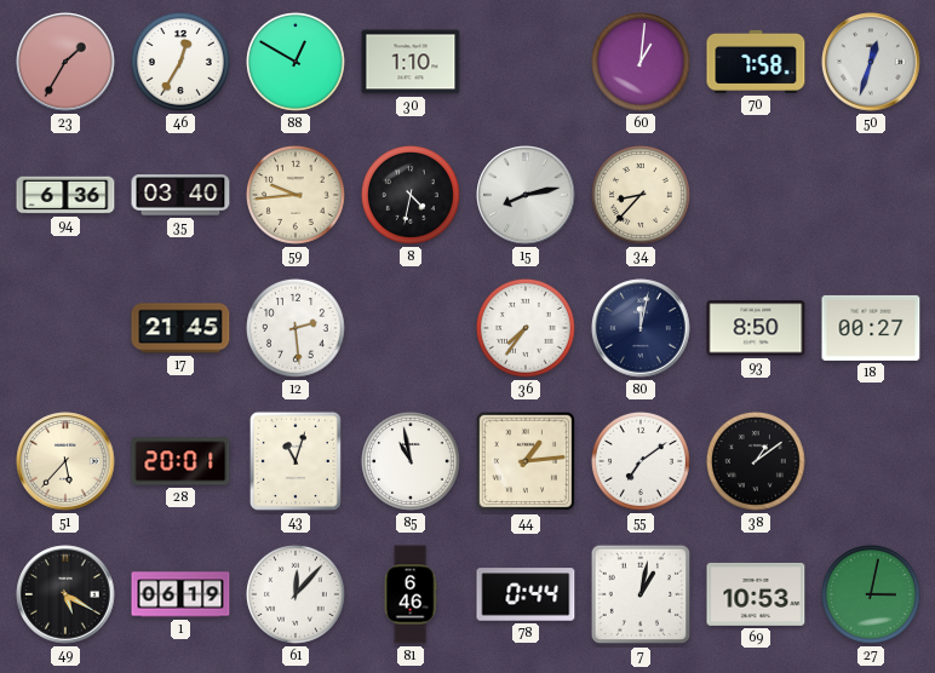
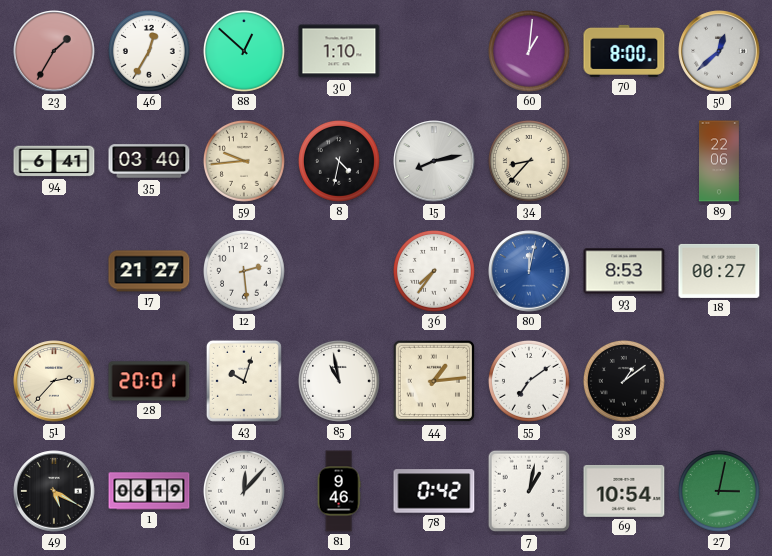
88: 12:50 -> 12:52
70: 7:58 -> 8:00
50: 12:33 -> 12:38
94: 6:36 -> 6:41
89: none -> 22:06
17: 21:45 -> 21:27
80 dial: navy -> blue
93: 8:50 -> 8:53
51: 5:37 -> 2:37
43: 11:03 -> 10:03
81: 6:46 -> 9:46
78: 0:44 -> 0:42
69: 10:53 -> 10:54
